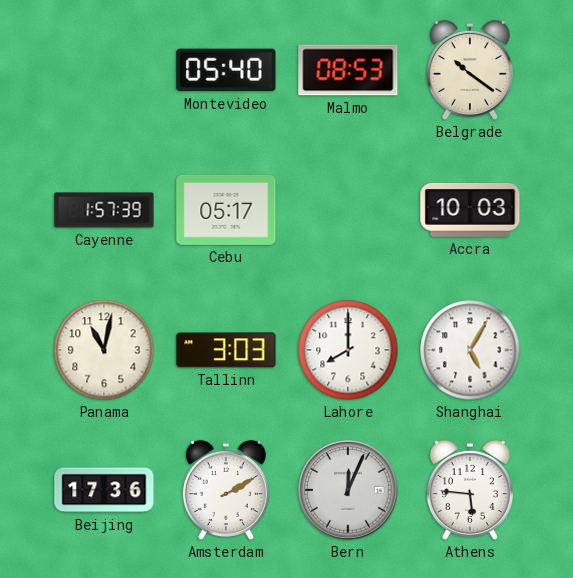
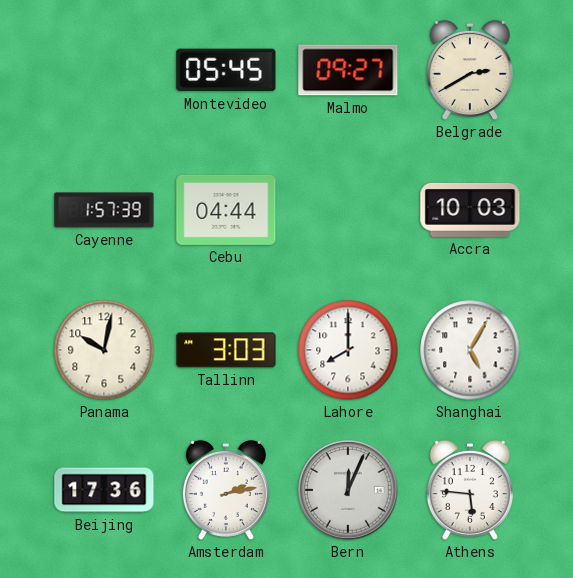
Montevideo: 05:40 -> 05:45
Malmo: 08:53 -> 09:27
Belgrade: 10:21 -> 2:40
Cebu: 05:17 -> 04:44
Panama: 11:02 -> 10:02
Amsterdam: 2:10 -> 2:13
